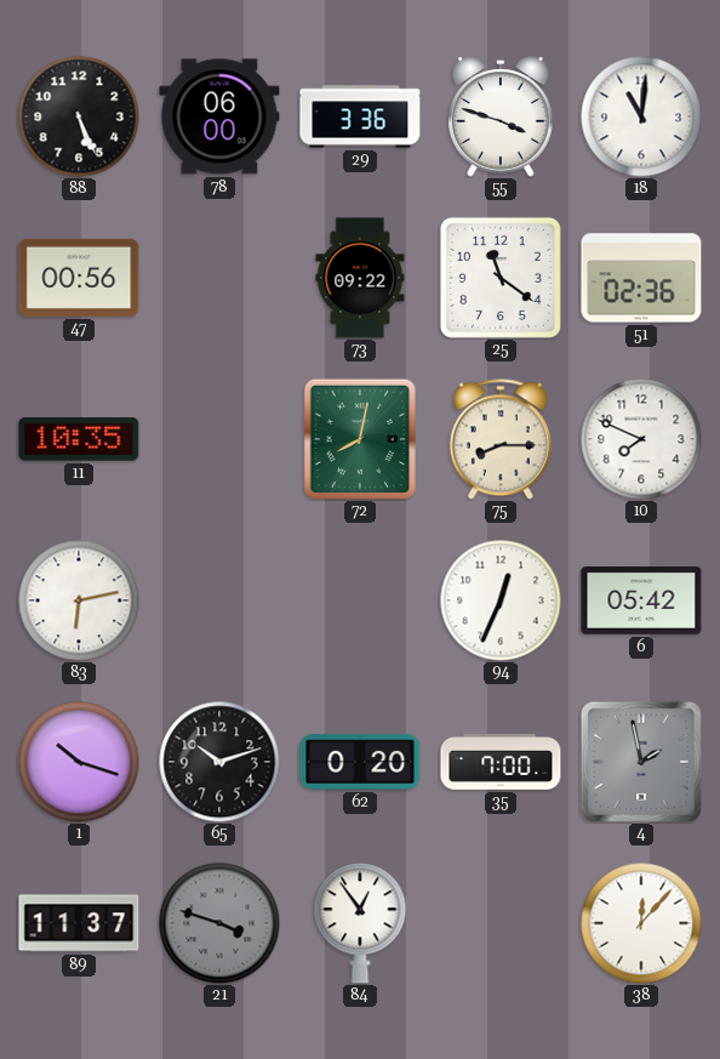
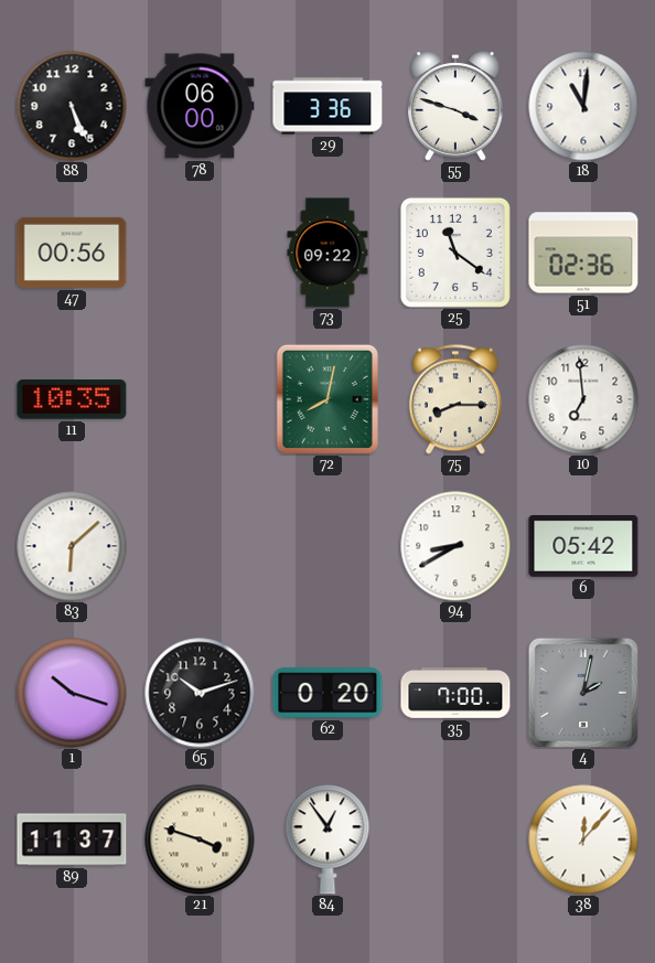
10: 7:49 -> 6:59
83: 6:13 -> 6:08
94: 12:34 -> 8:40
4: 1:58 -> 2:02
21 dial: grey -> cream
